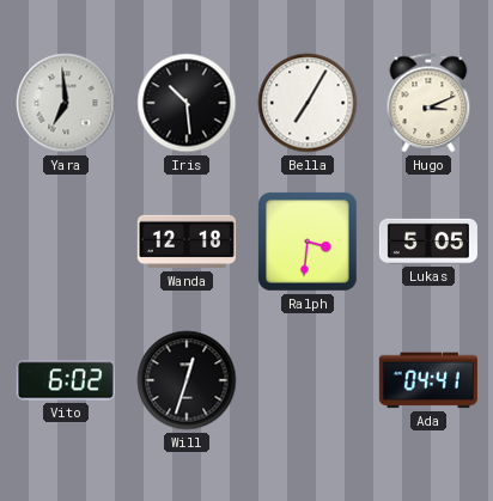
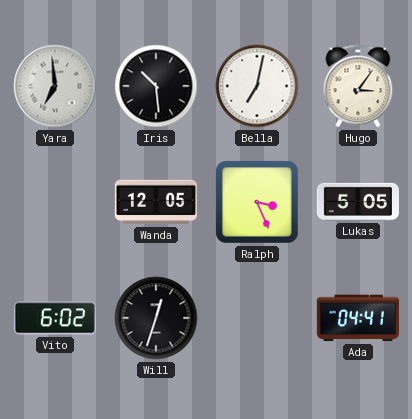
Bella: 7:05 -> 7:02
Hugo: 3:11 -> 3:06
Wanda: 12:18 -> 12:05
Ralph: 3:31 -> 3:26
